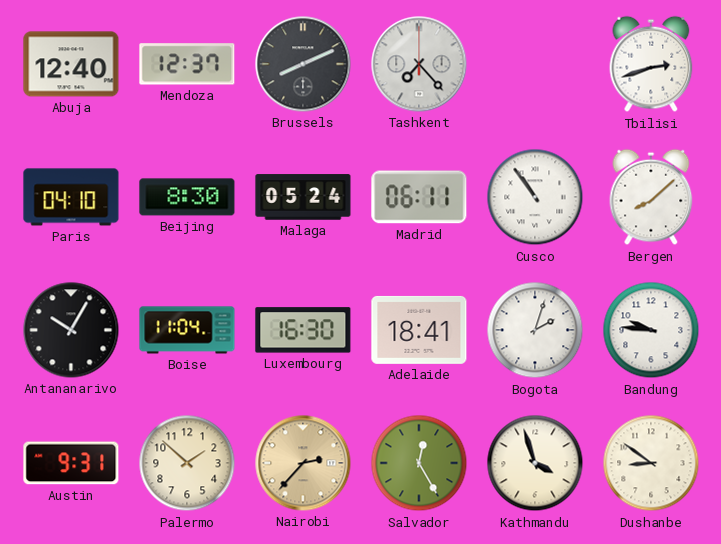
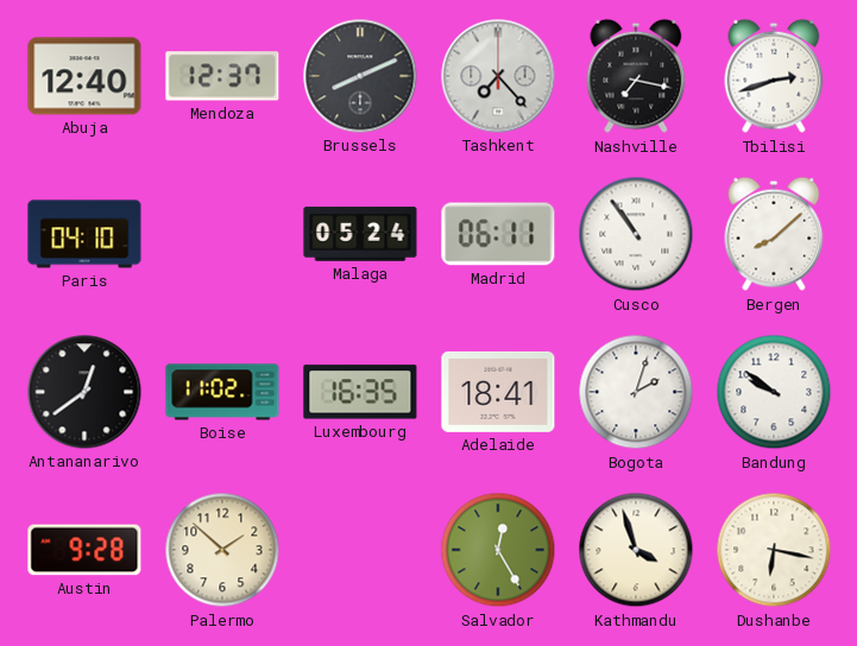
Nashville: none -> 7:17
Beijing: 8:30 -> none
Antananarivo: 10:05 -> 12:39
Boise: 11:04 -> 11:02
Luxembourg: 16:30 -> 16:35
Bandung: 9:46 -> 9:51
Austin: 9:31 -> 9:28
Nairobi: 2:37 -> none
Dushanbe: 8:51 -> 6:17
